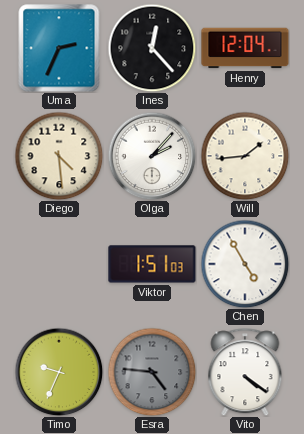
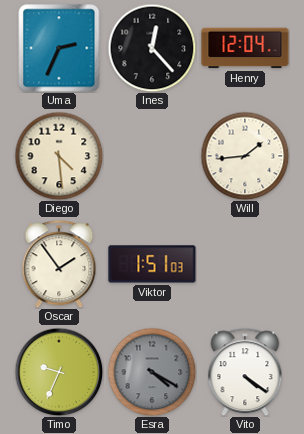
Olga: 2:07 -> none
Oscar: none -> 1:54
Chen: 4:55 -> none
Esra: 4:46 -> 4:20
